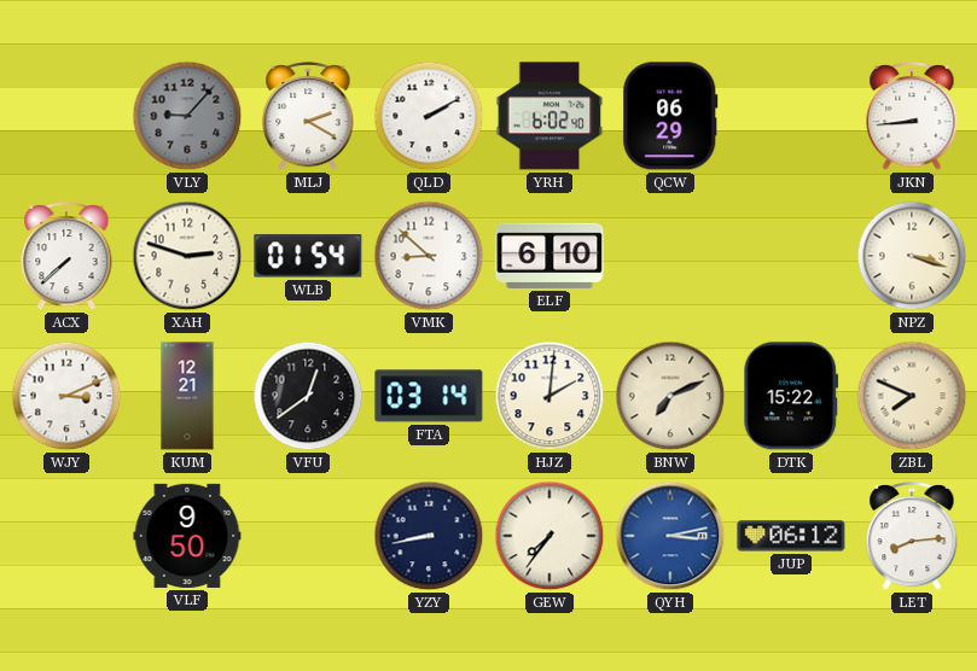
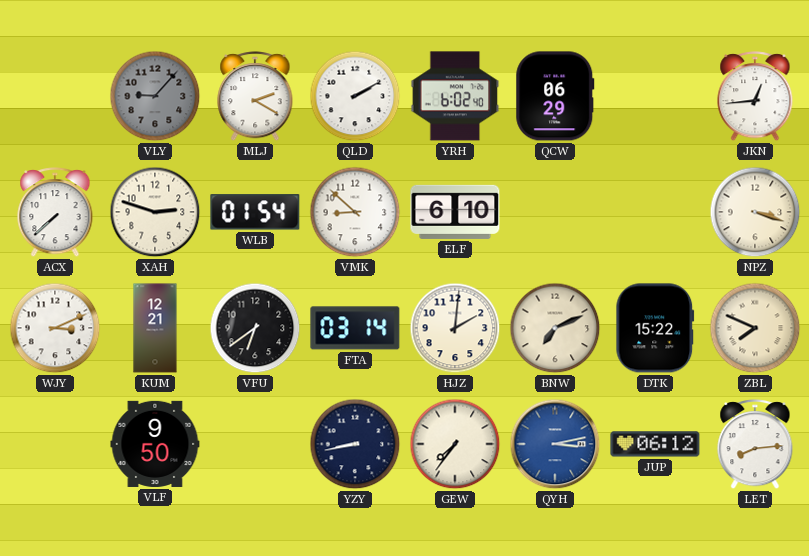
JKN: 8:44 -> 12:44
VFU: 12:39 -> 6:39
